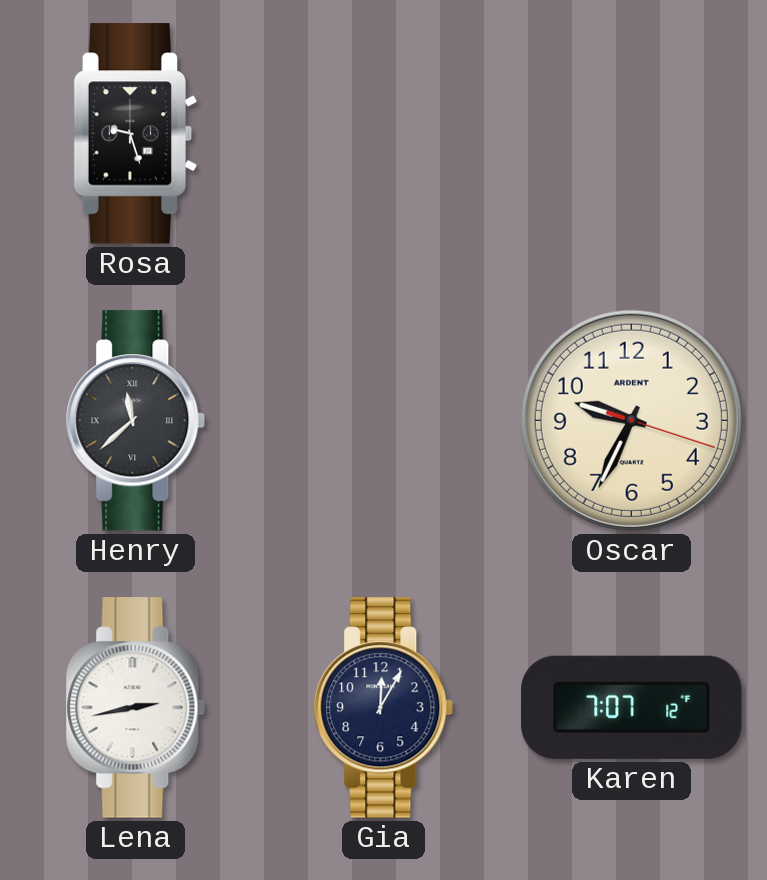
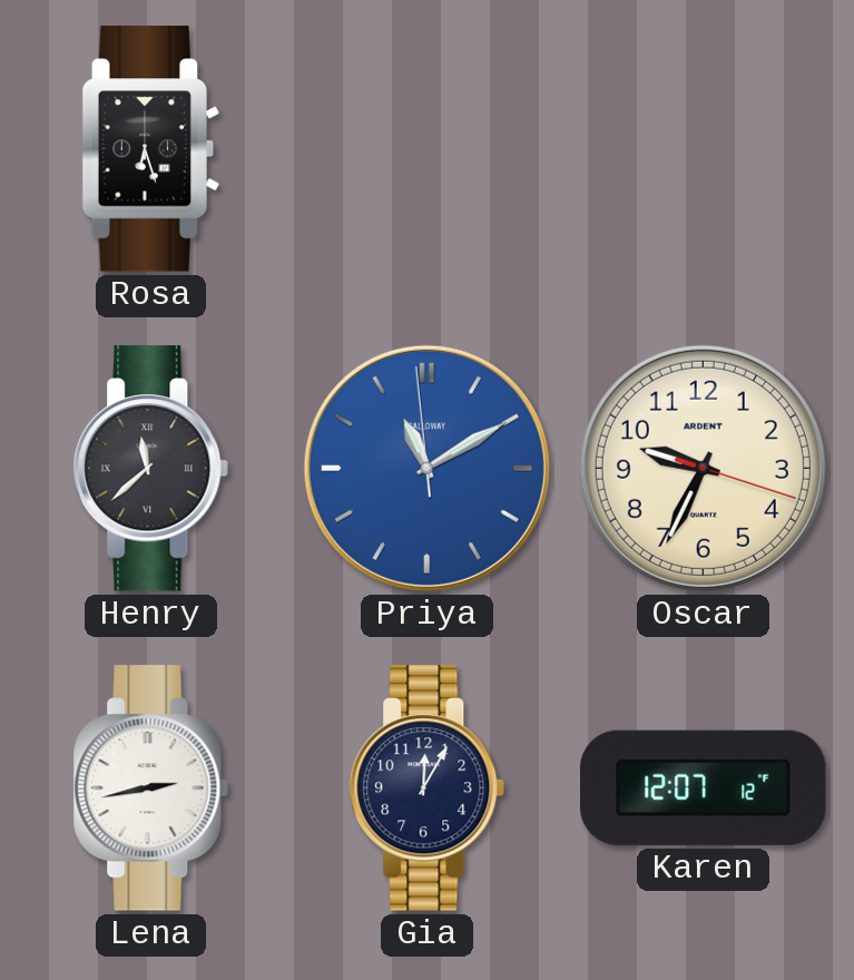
Rosa: 9:27 -> 6:27
Priya: none -> 11:09
Karen: 7:07 -> 12:07
